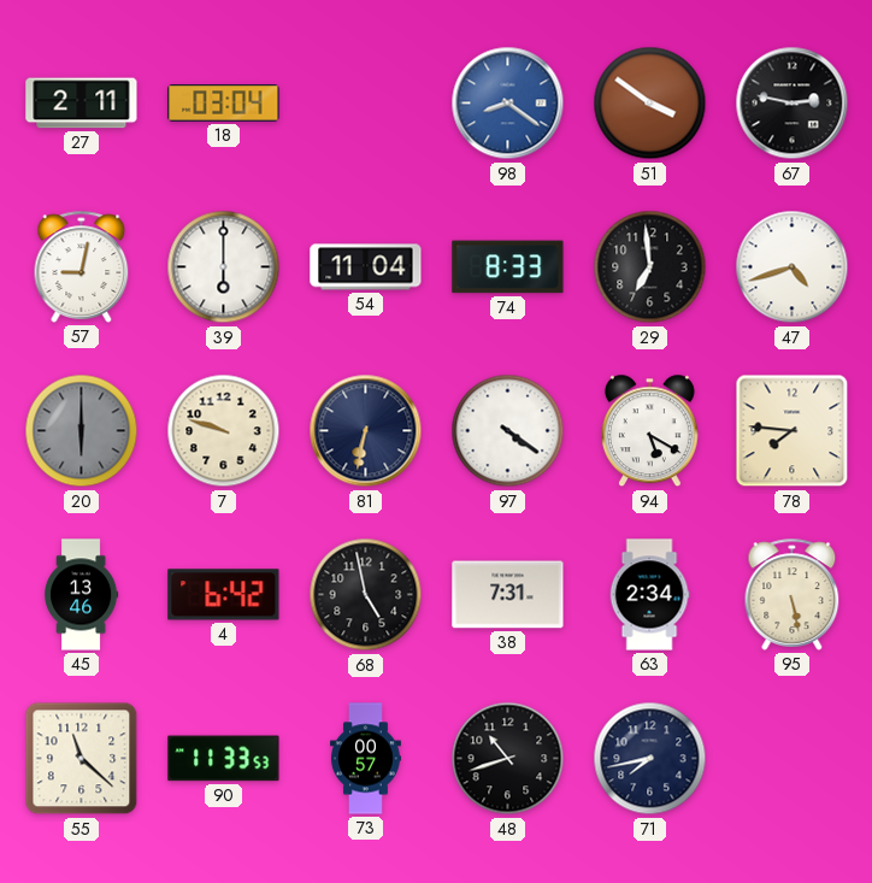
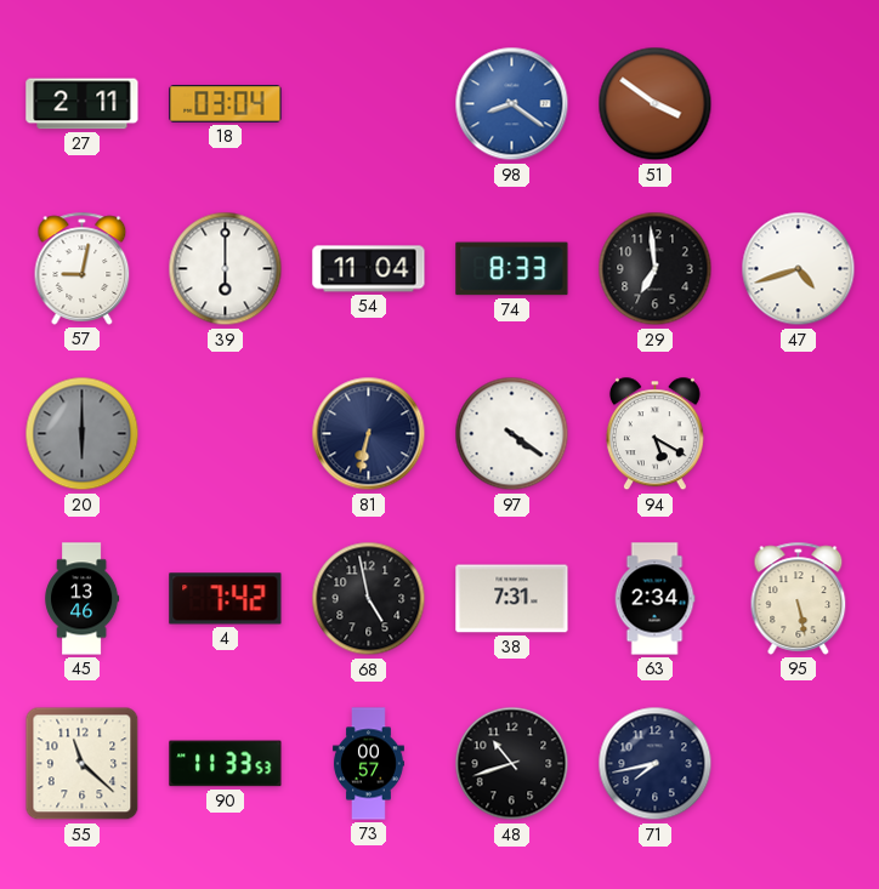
67: 2:47 -> none
7: 9:48 -> none
78: 7:46 -> none
4: 6:42 -> 7:42
